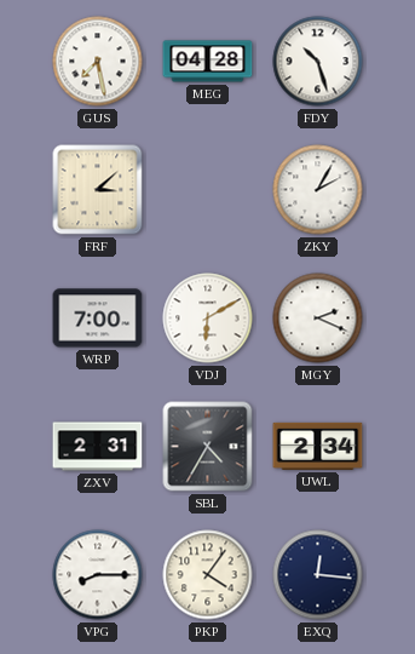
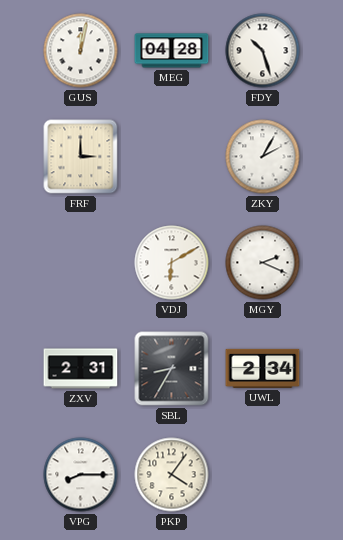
GUS: 7:28 -> 12:02
FRF: 3:08 -> 3:00
WRP: 7:00 -> none
SBL: 4:35 -> 8:35
EXQ: 12:16 -> none
